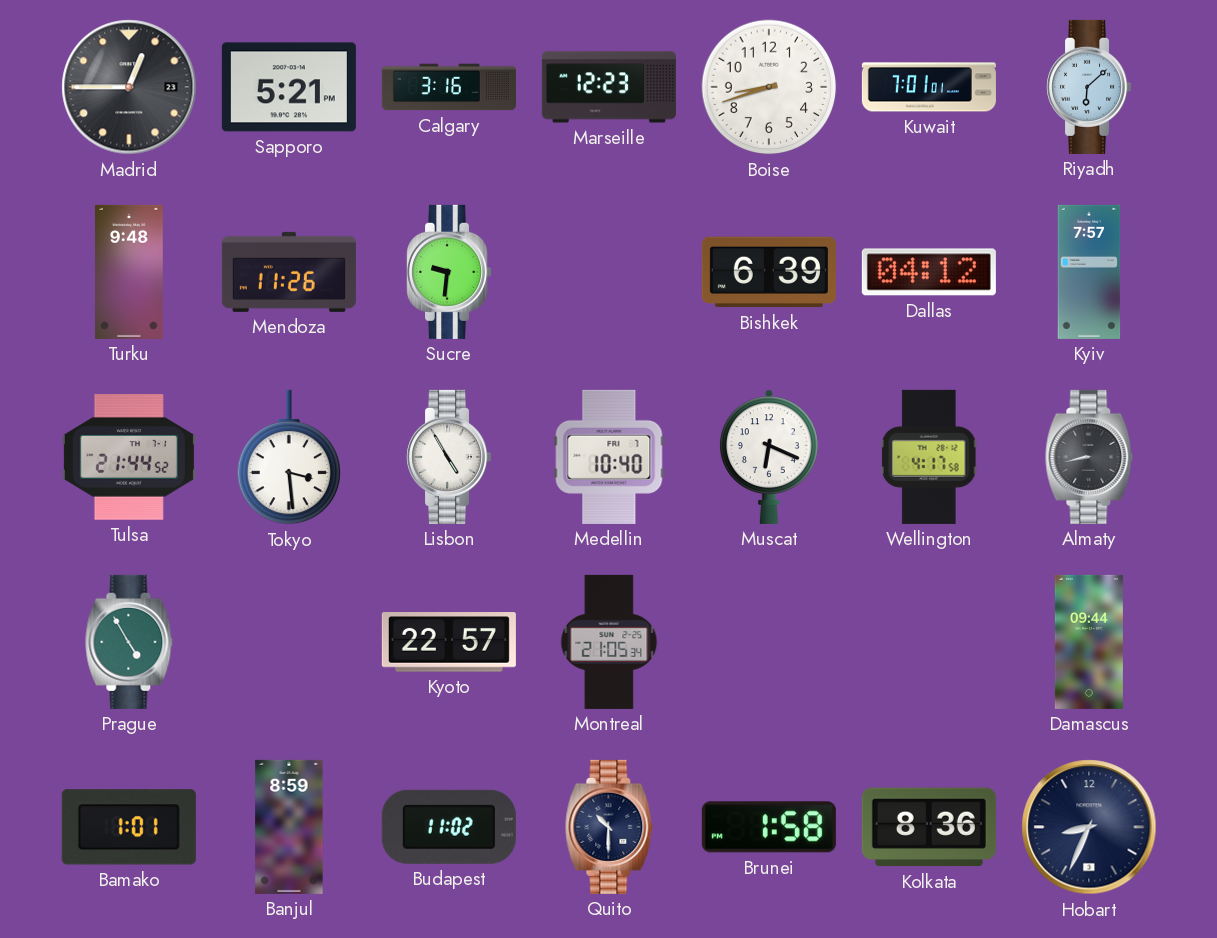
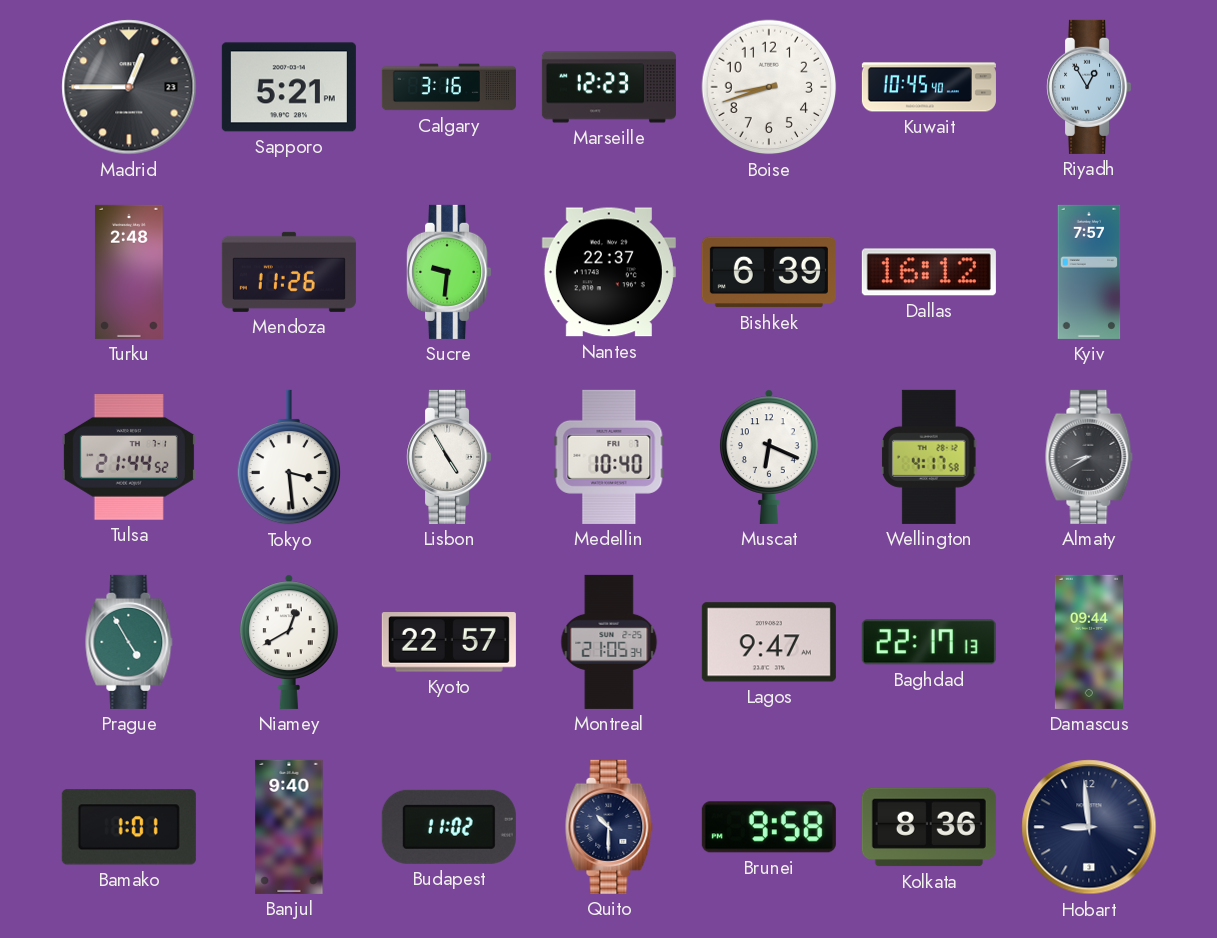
Kuwait: 7:01 -> 10:45
Riyadh: 6:08 -> 12:55
Turku: 9:48 -> 2:48
Nantes: none -> 22:37
Dallas: 04:12 -> 16:12
Almaty: 8:43 -> 8:40
Niamey: none -> 12:40
Lagos: none -> 9:47
Baghdad: none -> 22:17
Banjul: 8:59 -> 9:40
Brunei: 1:58 -> 9:58
Hobart: 8:34 -> 8:59
